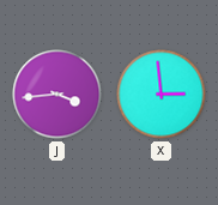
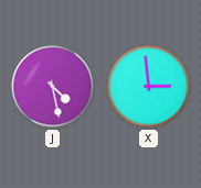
J: 3:44 -> 4:28
